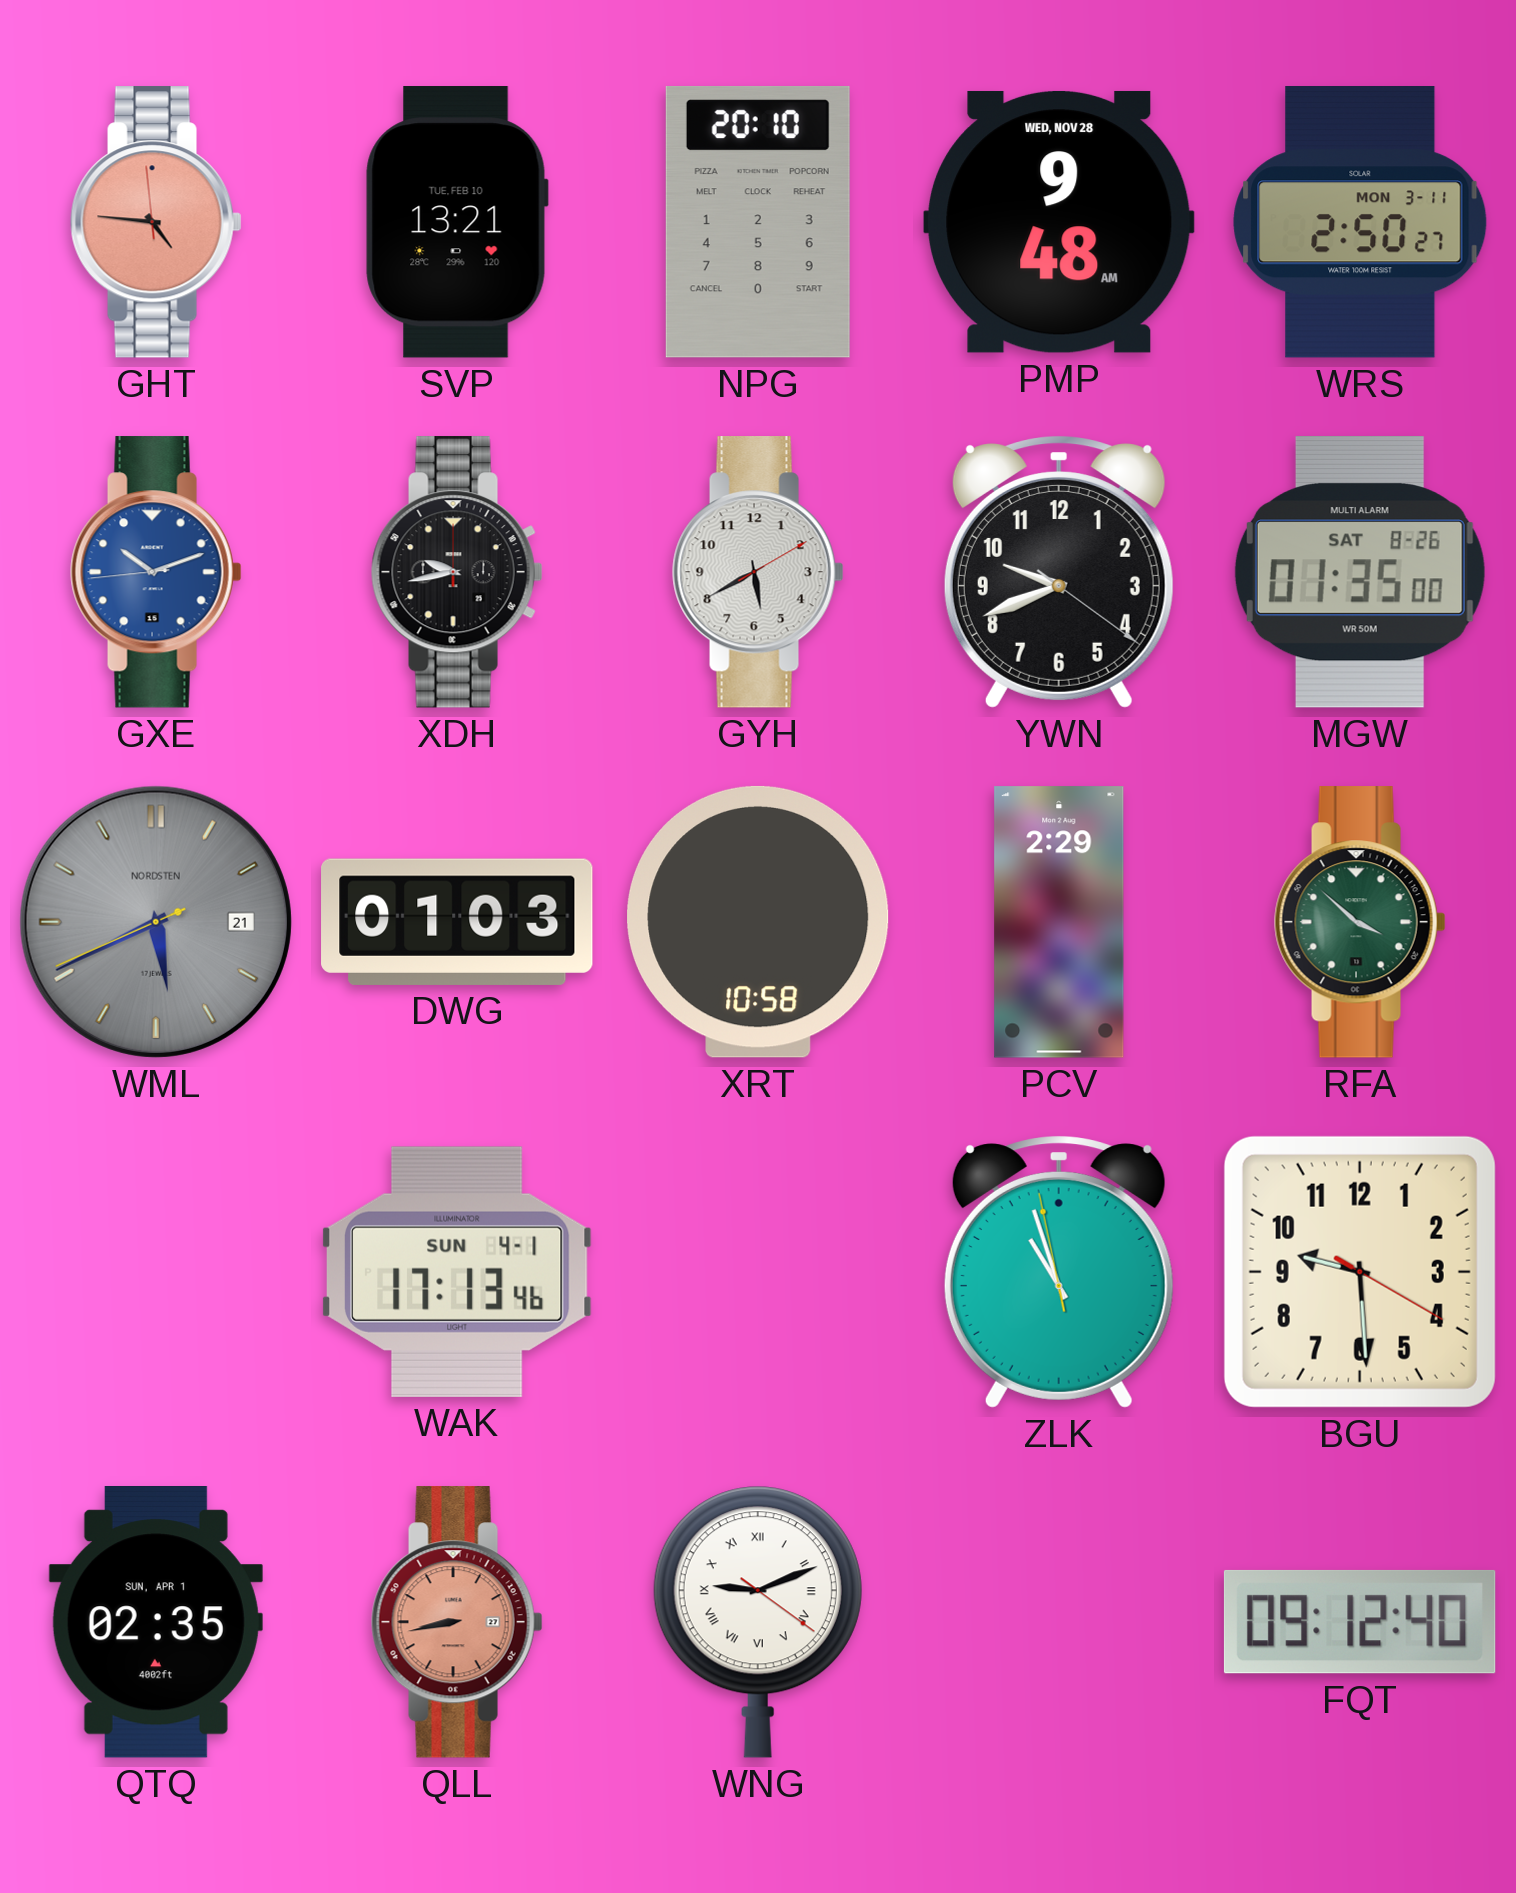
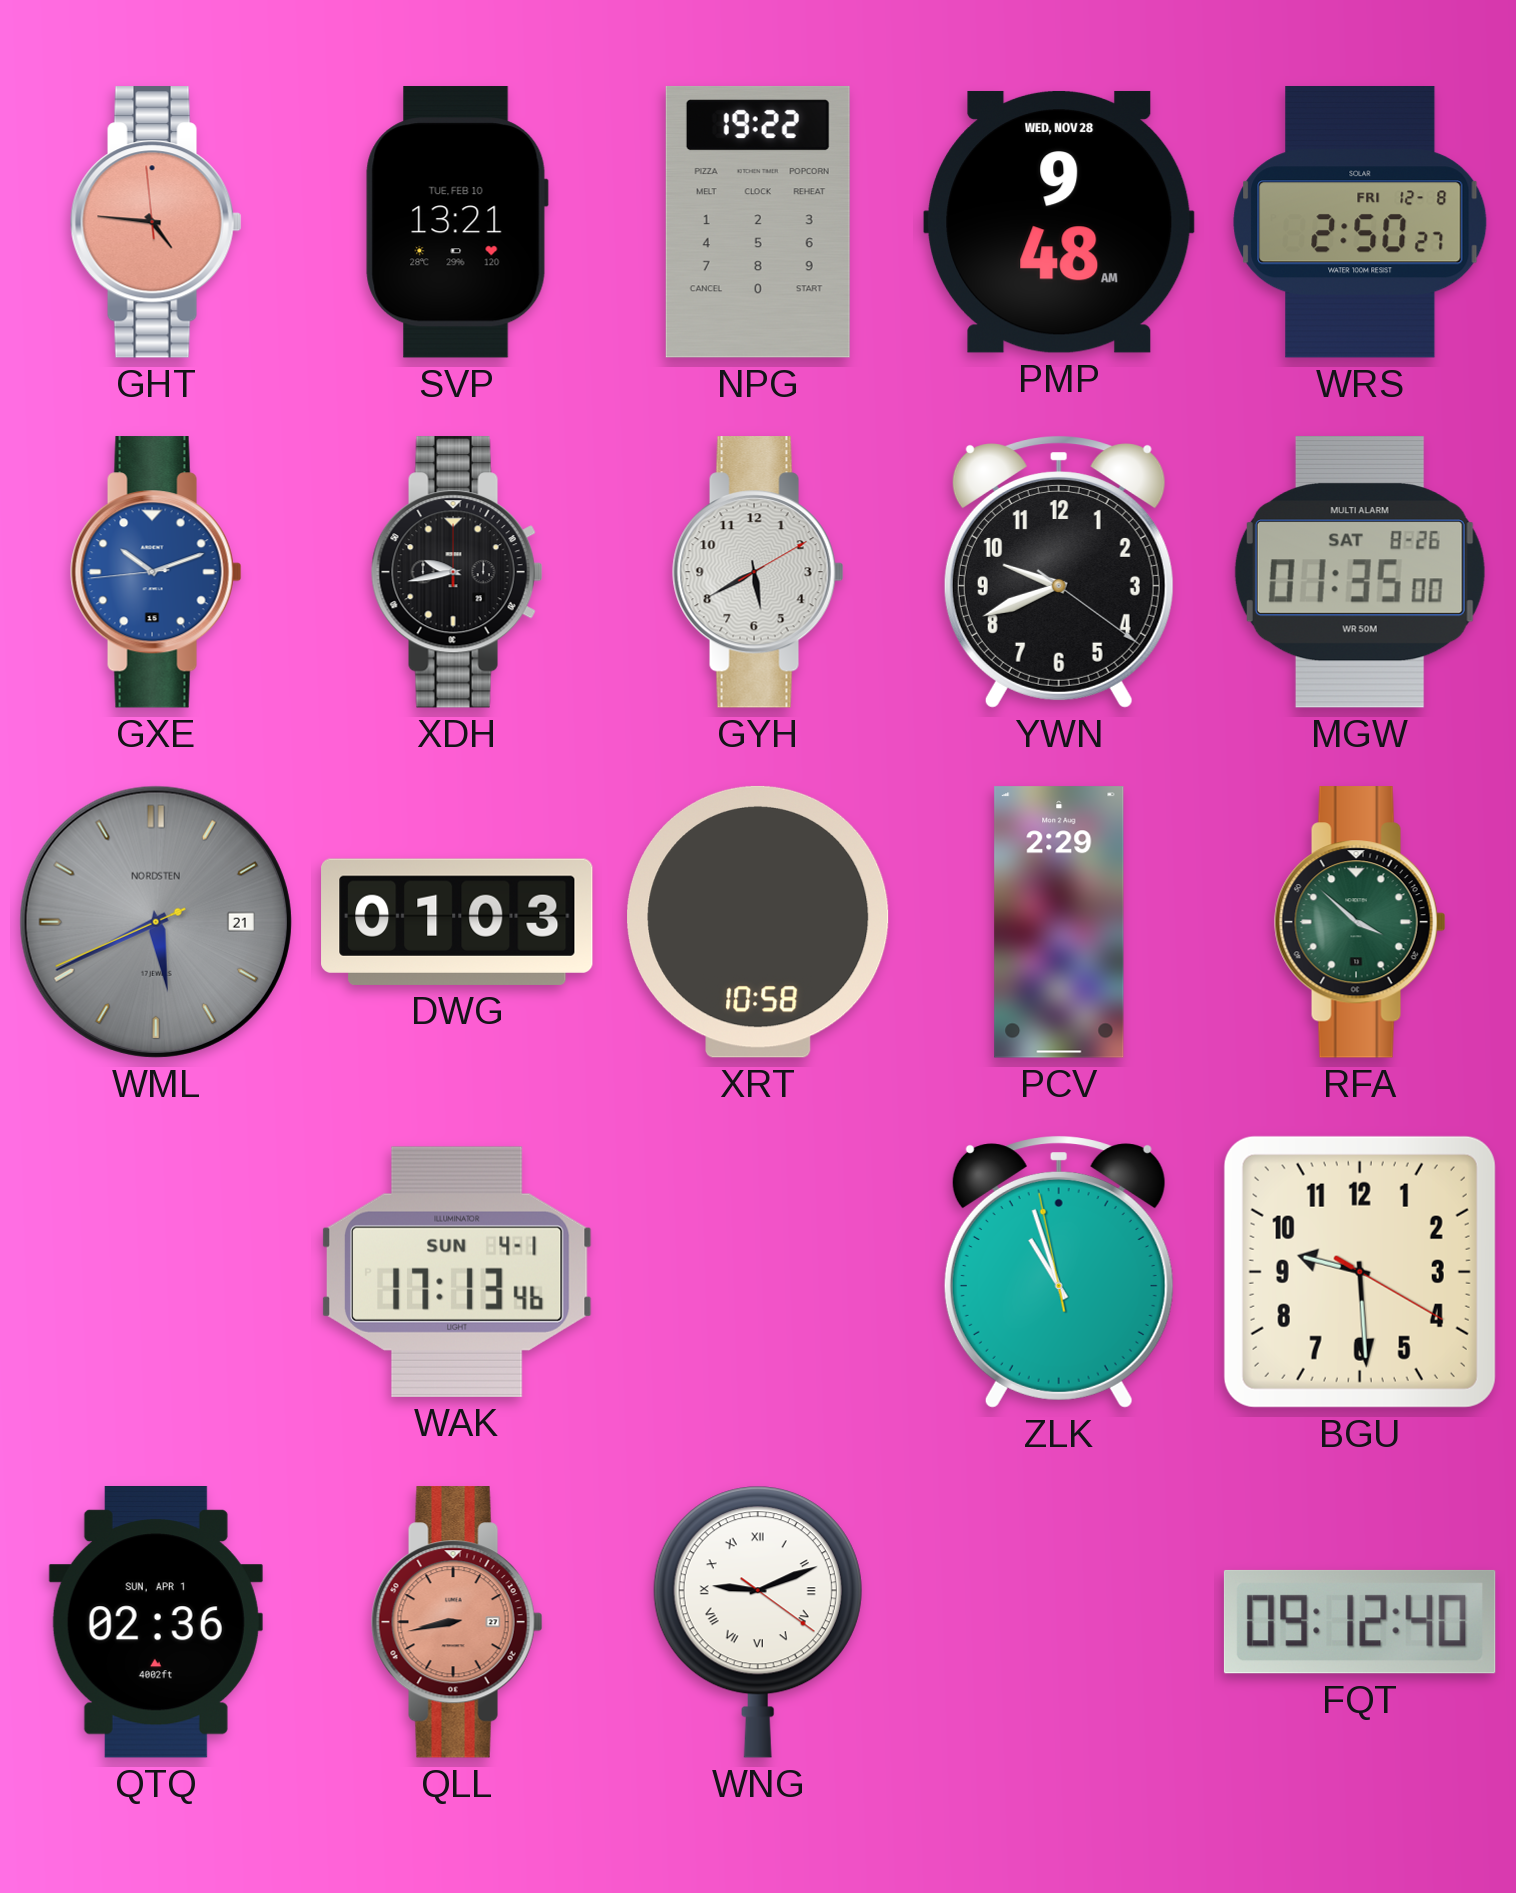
NPG: 20:10 -> 19:22
WRS date: MON 3-11 -> FRI 12-8
QTQ: 02:35 -> 02:36
